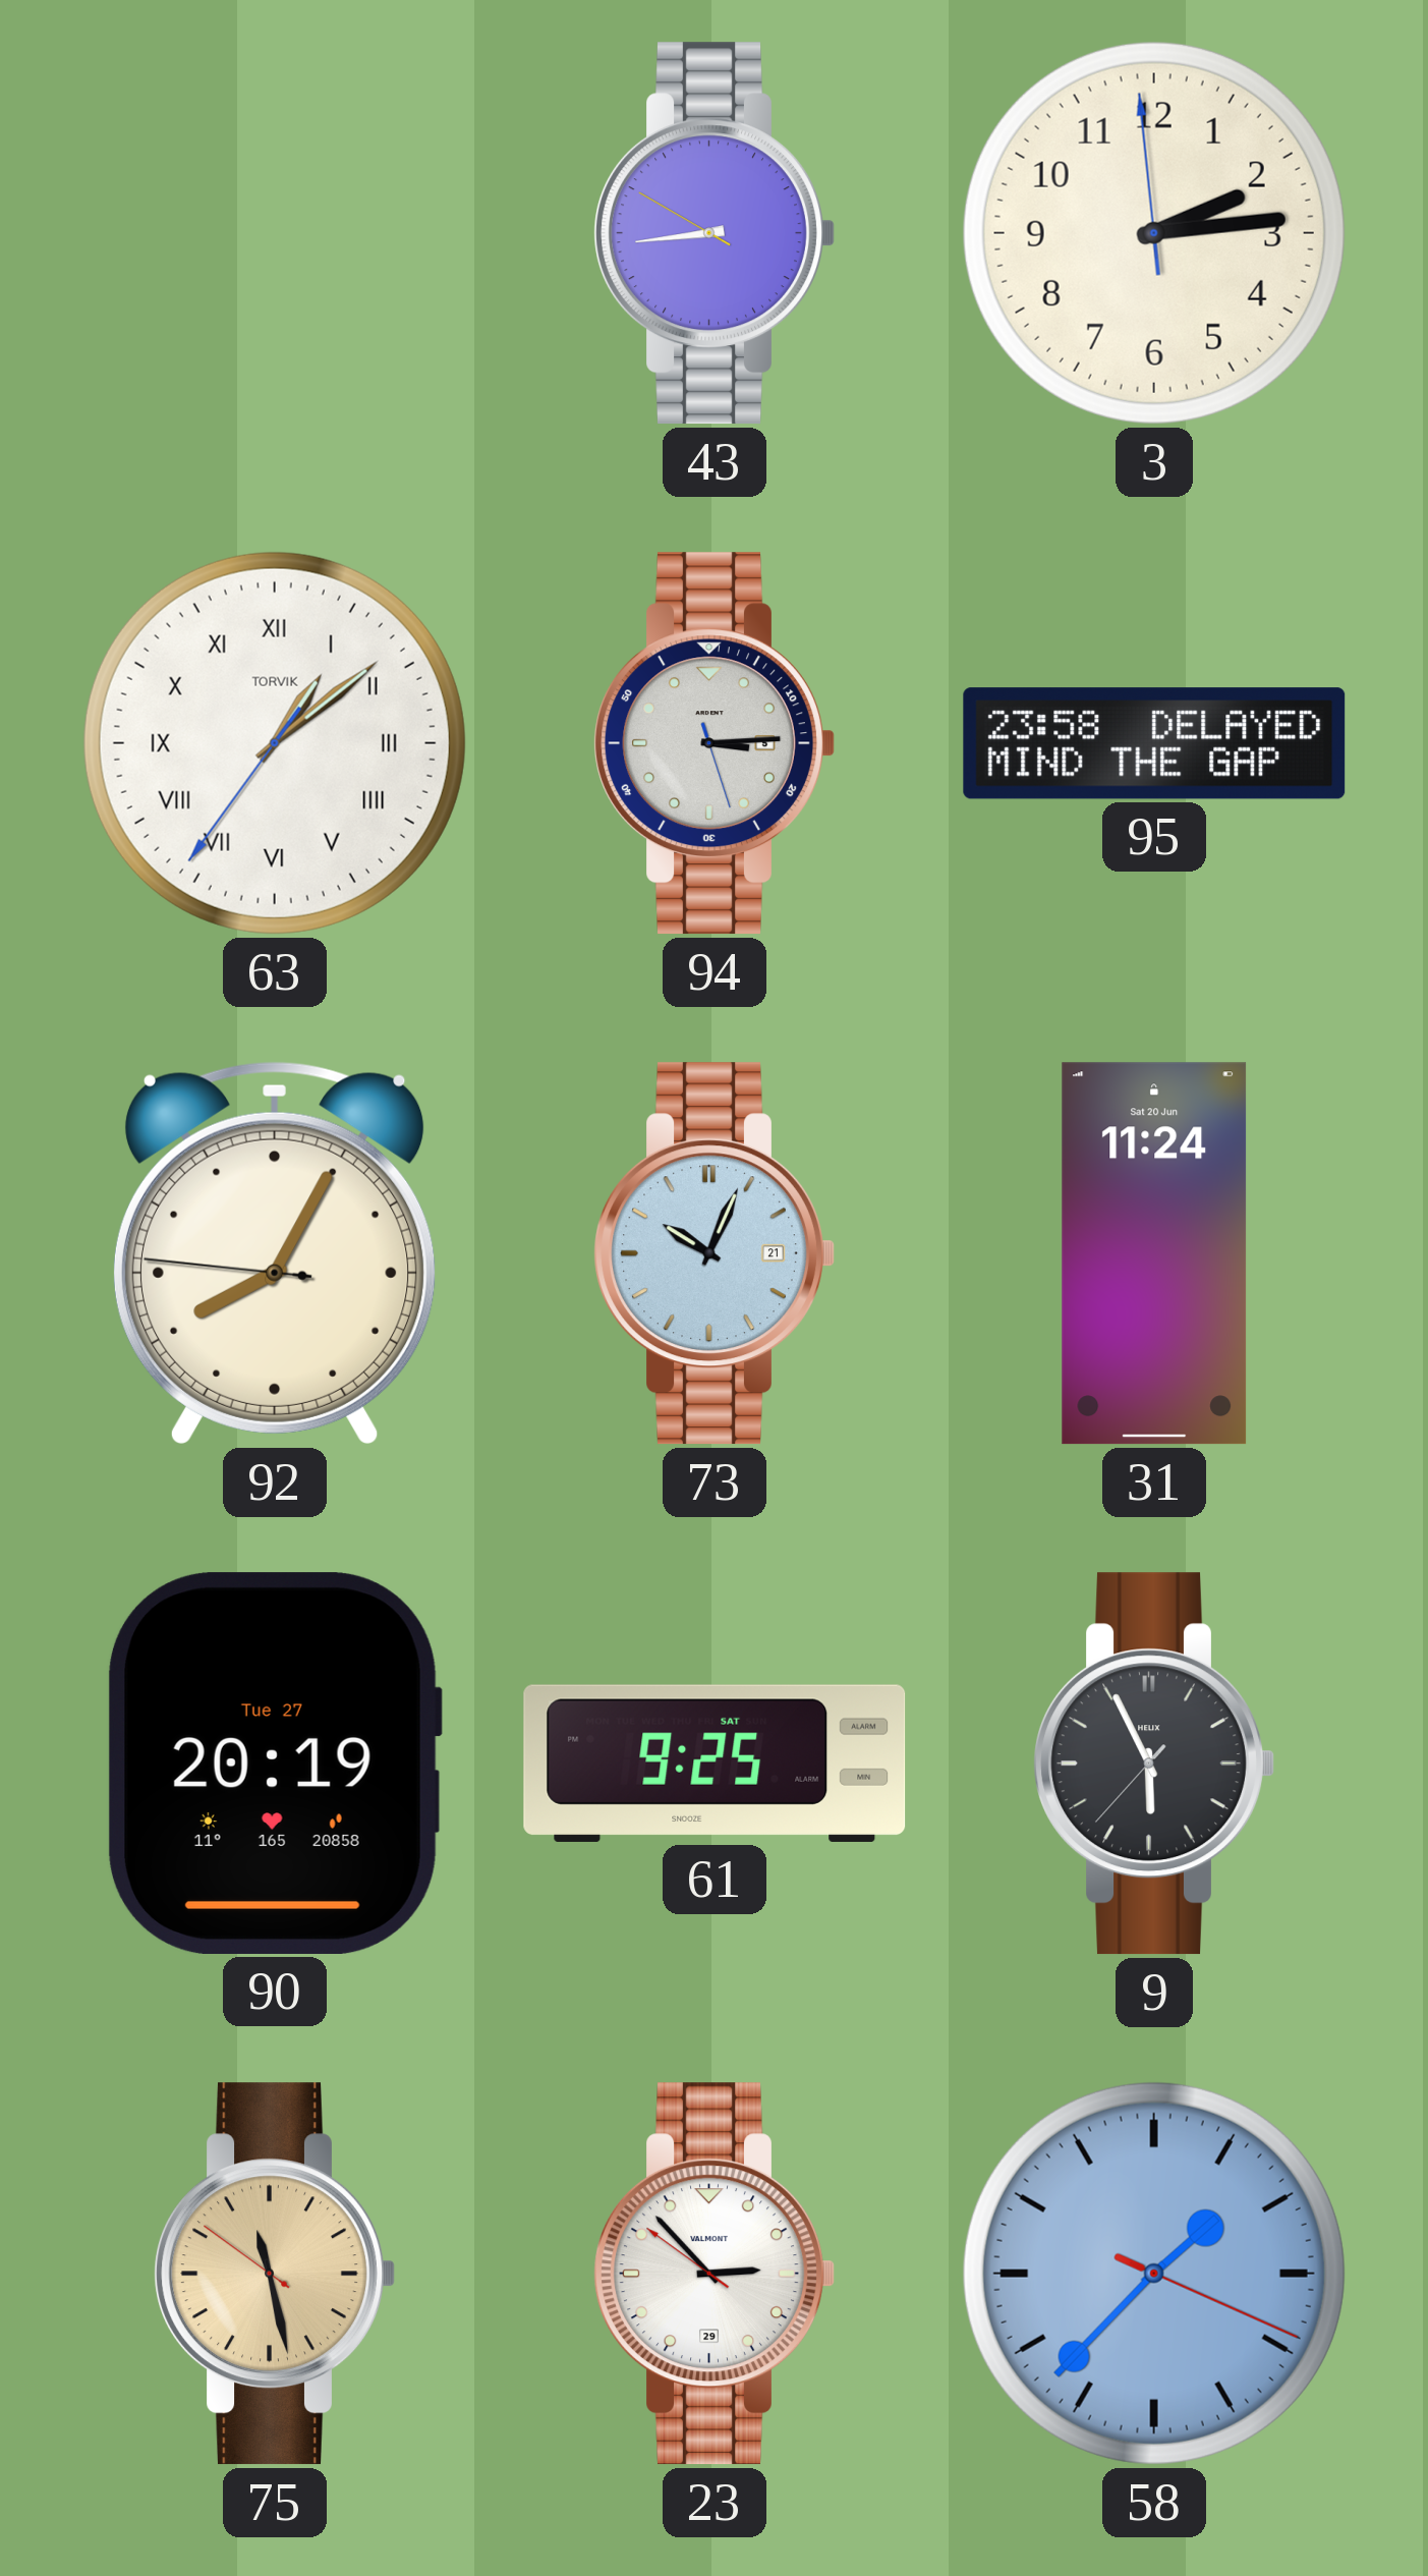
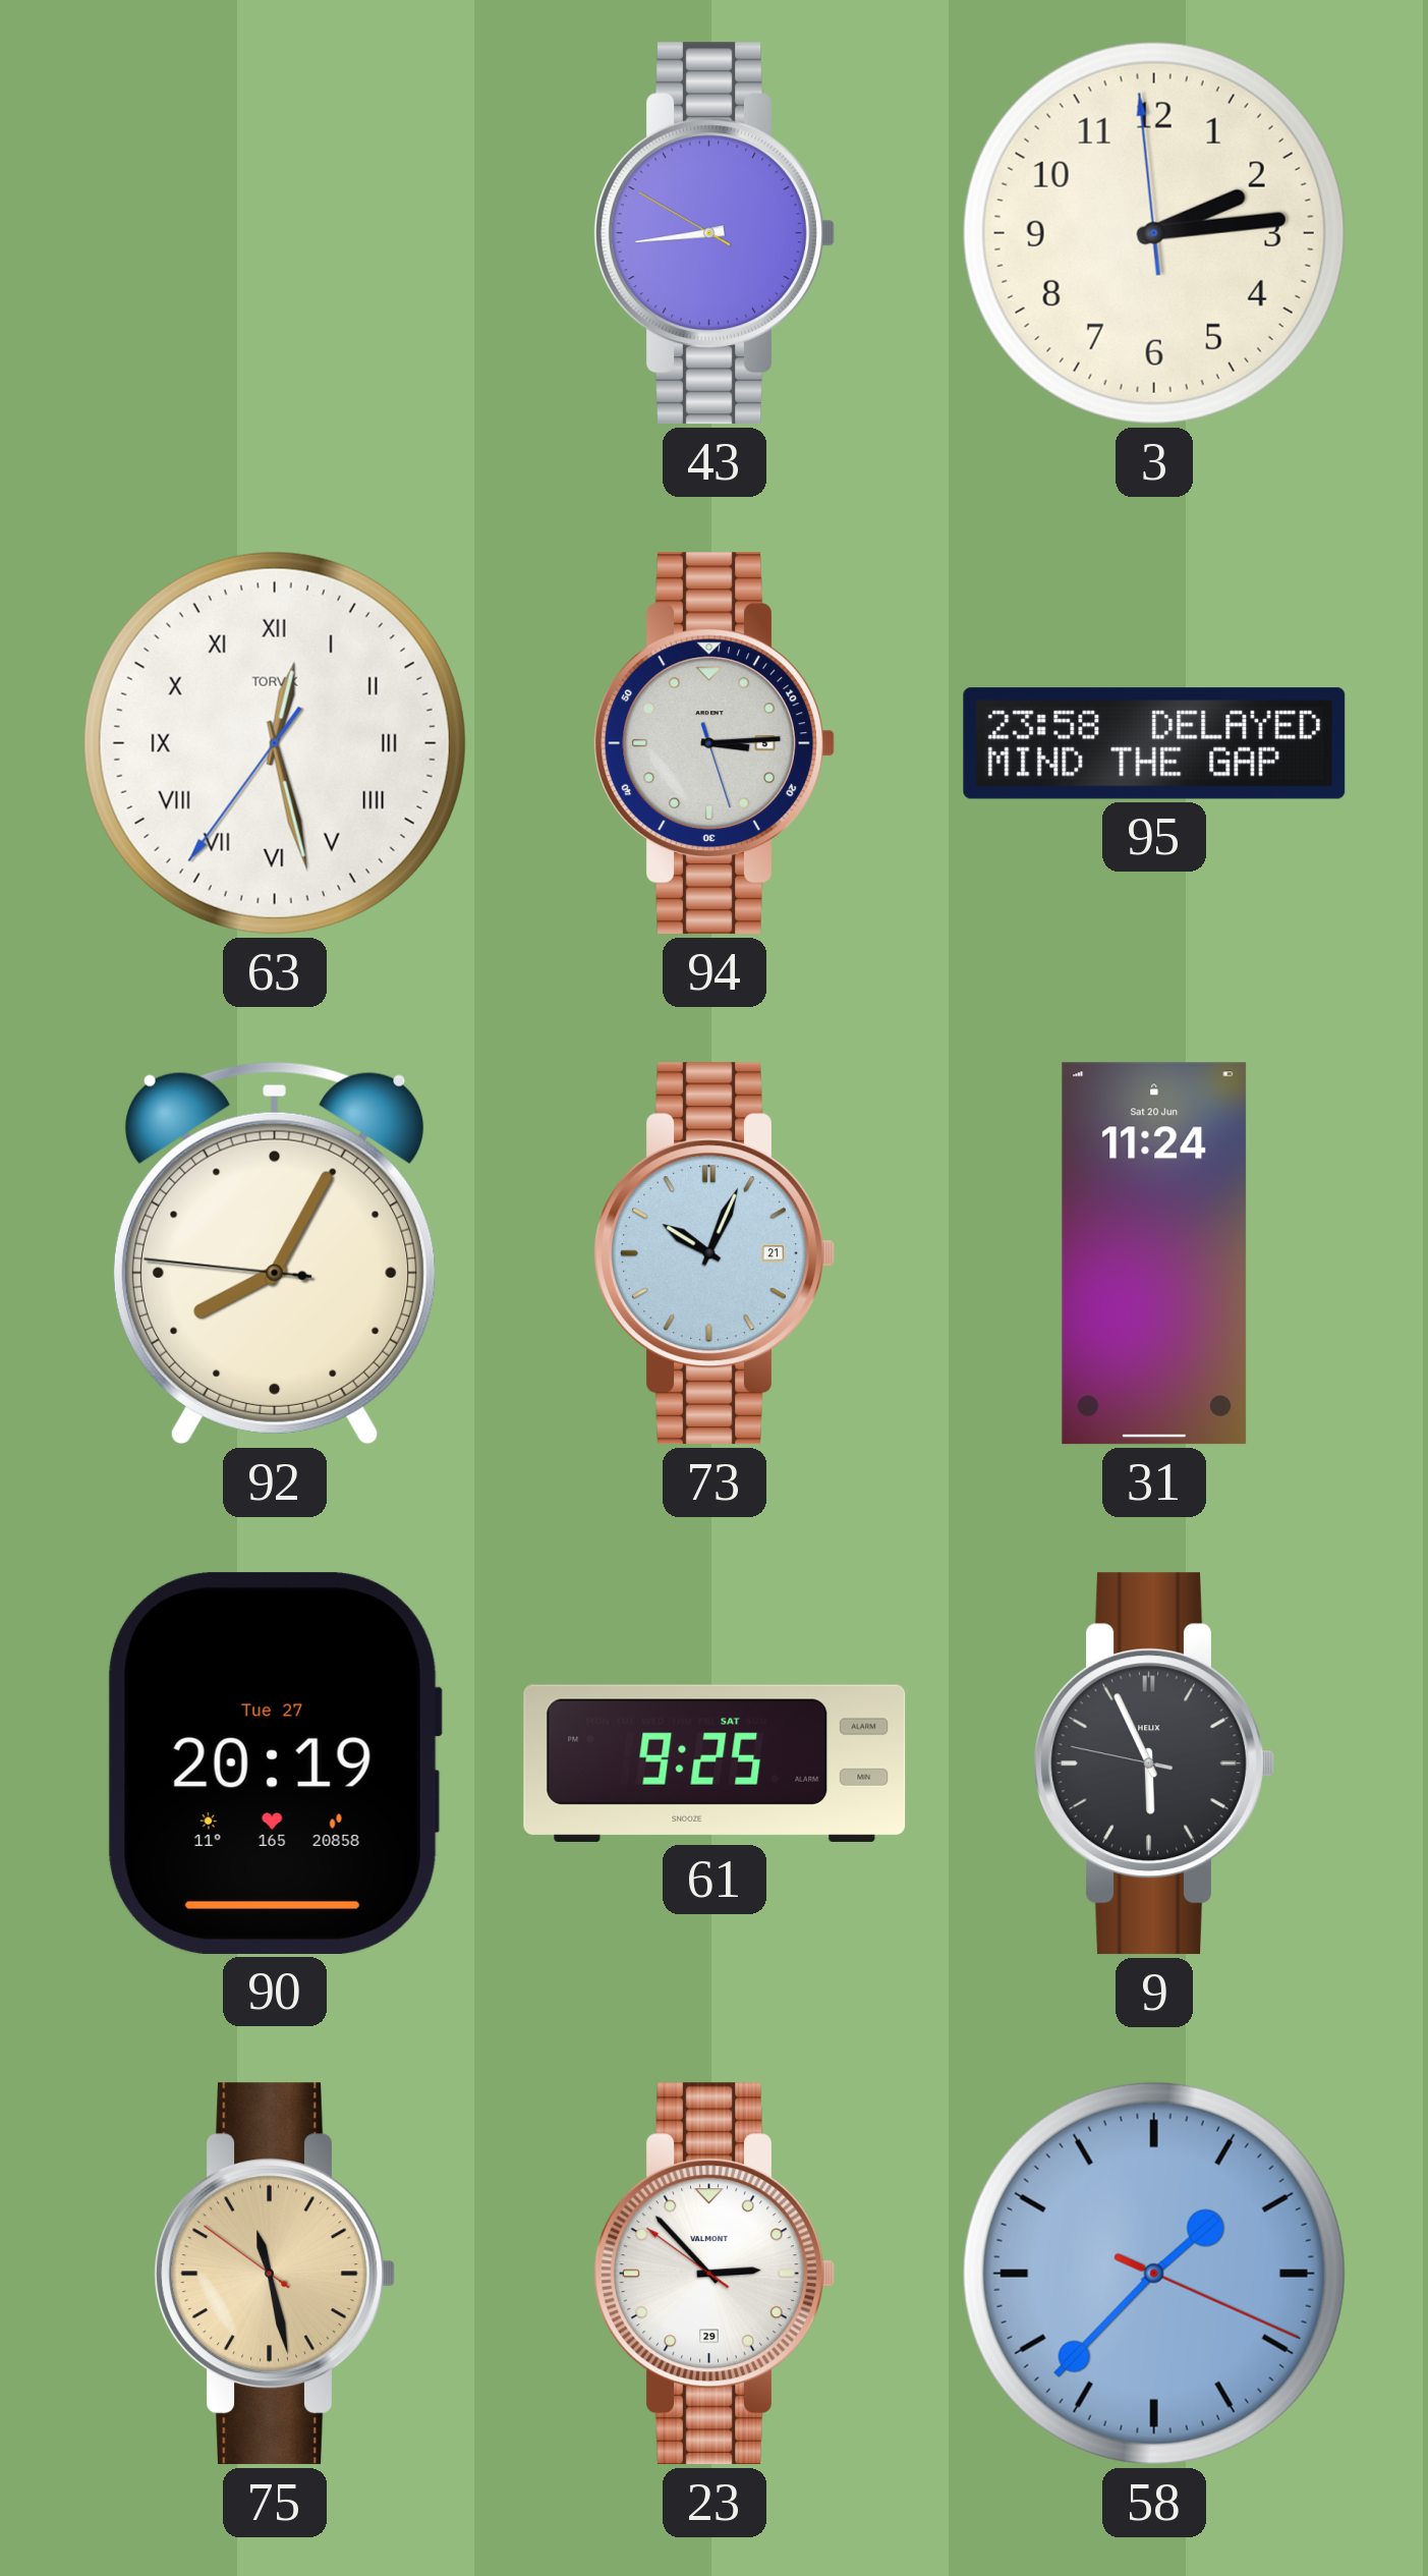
63: 1:08 -> 12:27
9: 5:55:37 -> 5:55:47
